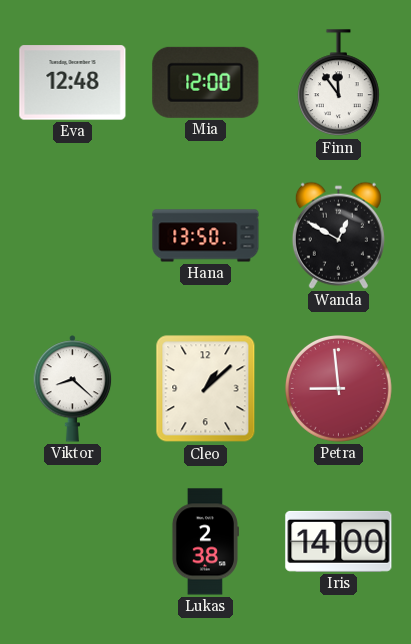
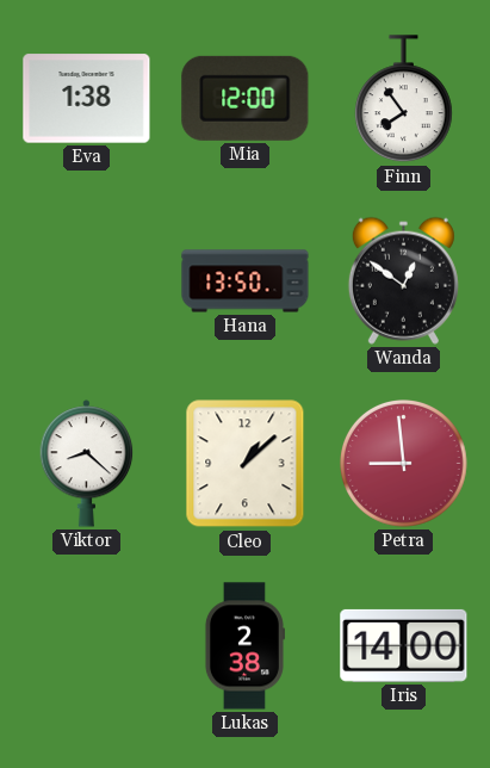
Eva: 12:48 -> 1:38
Finn: 11:54 -> 7:54
Wanda: 12:50 -> 12:51
